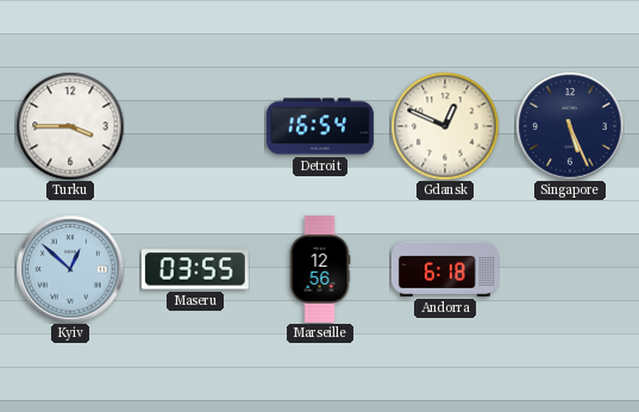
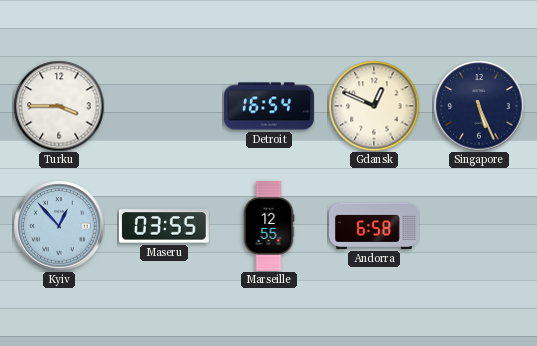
Kyiv: 12:52 -> 12:53
Marseille: 12:56 -> 12:55
Andorra: 6:18 -> 6:58
